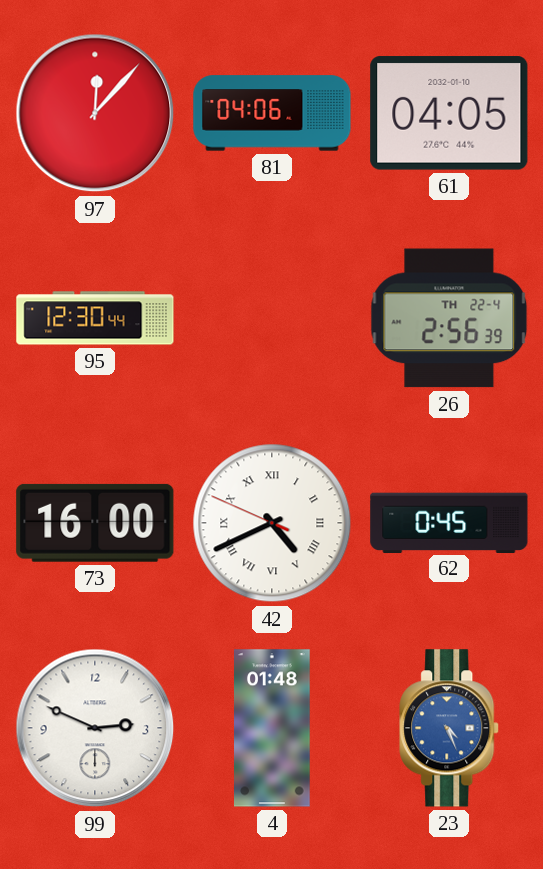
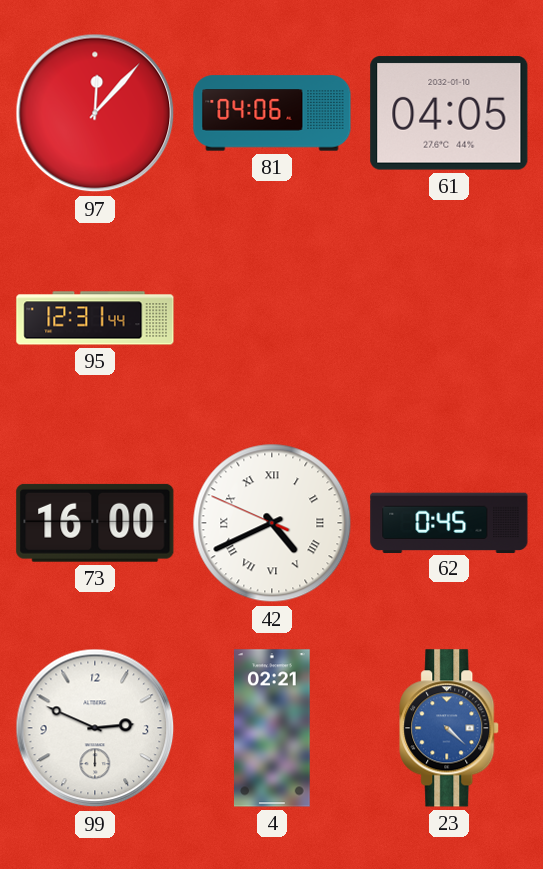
95: 12:30 -> 12:31
26: 2:56 -> none
4: 01:48 -> 02:21
23: 4:26 -> 4:22
